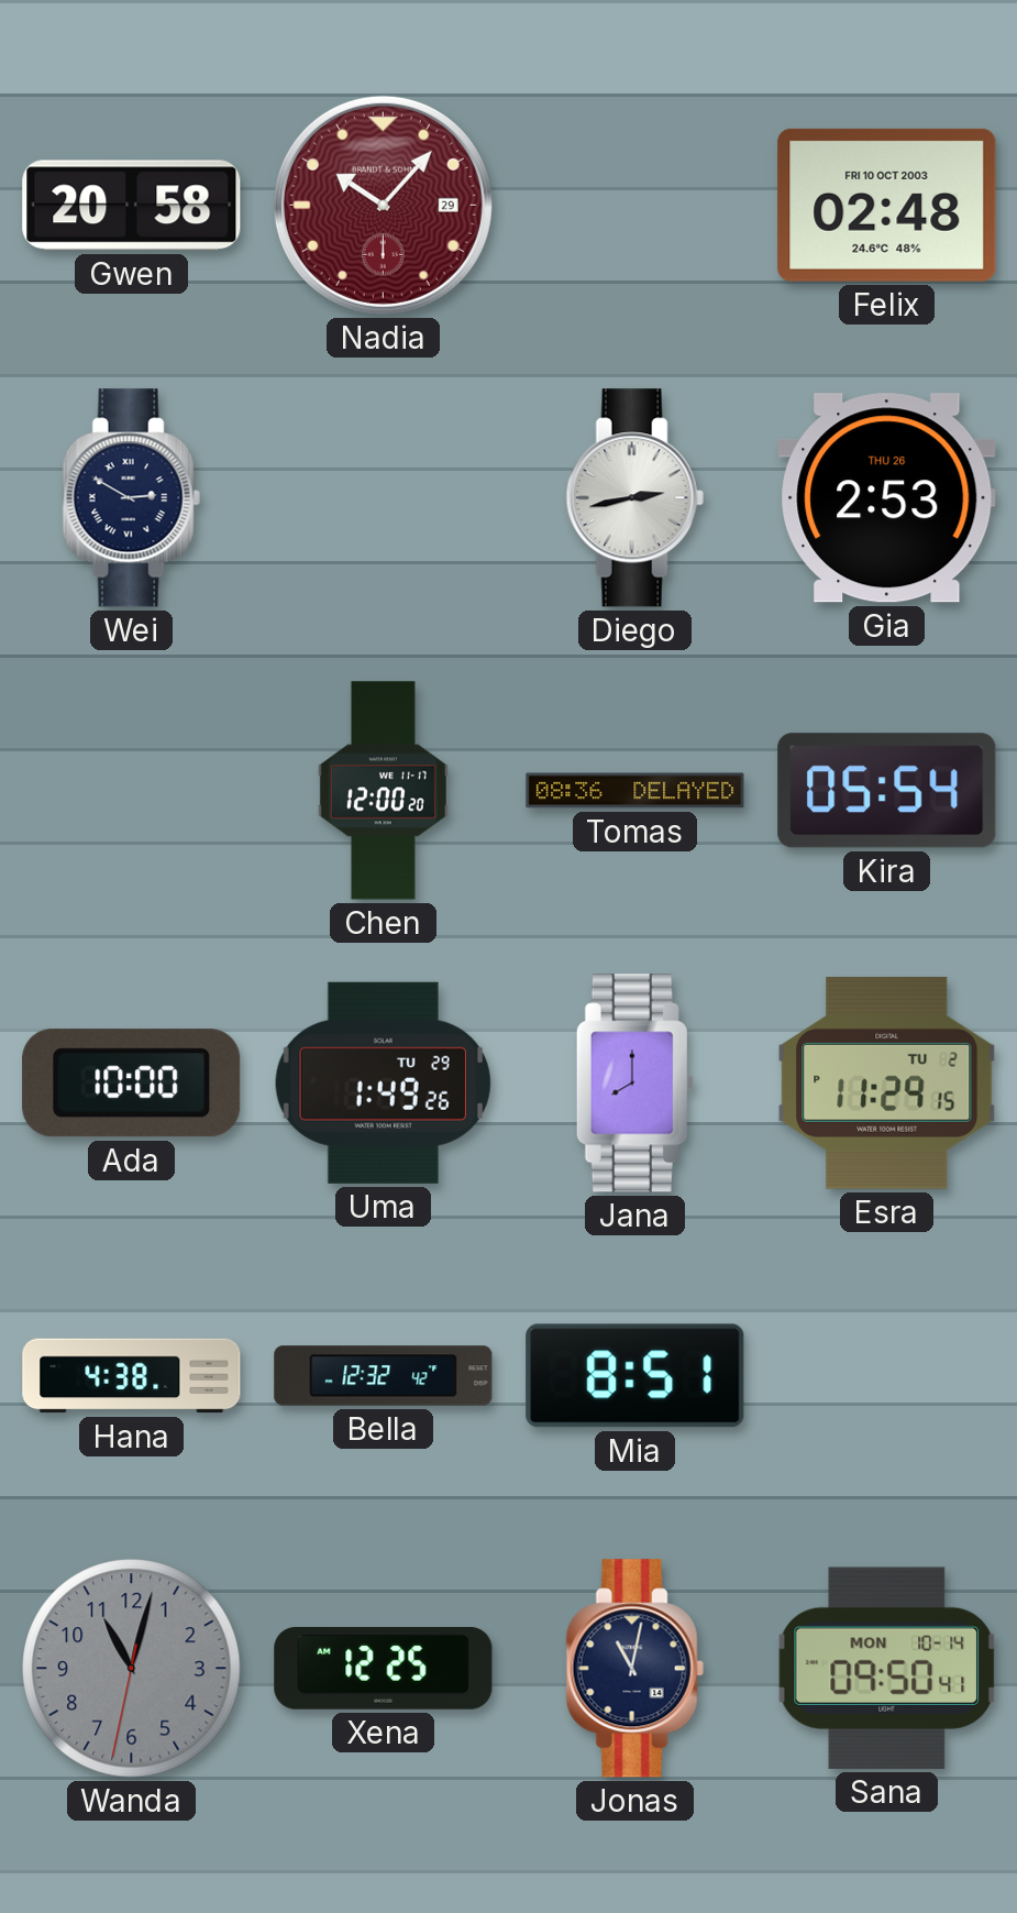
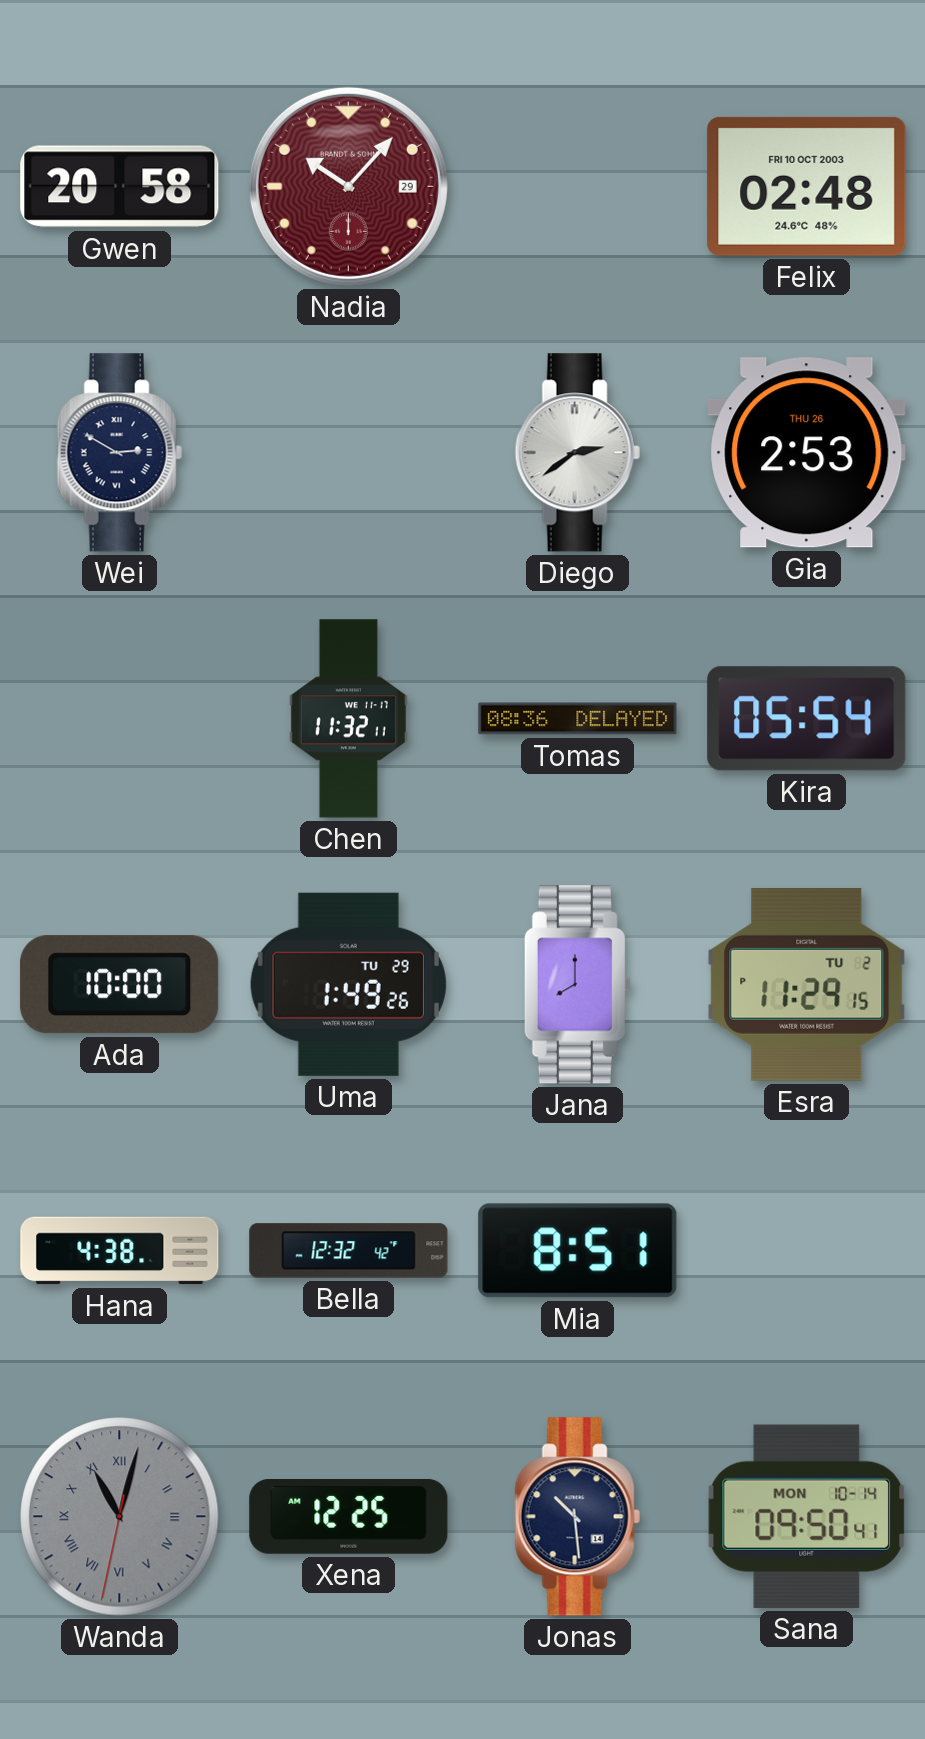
Diego: 2:43 -> 2:39
Chen: 12:00 -> 11:32
Wanda numerals: Arabic -> Roman
Jonas: 11:02 -> 10:29
